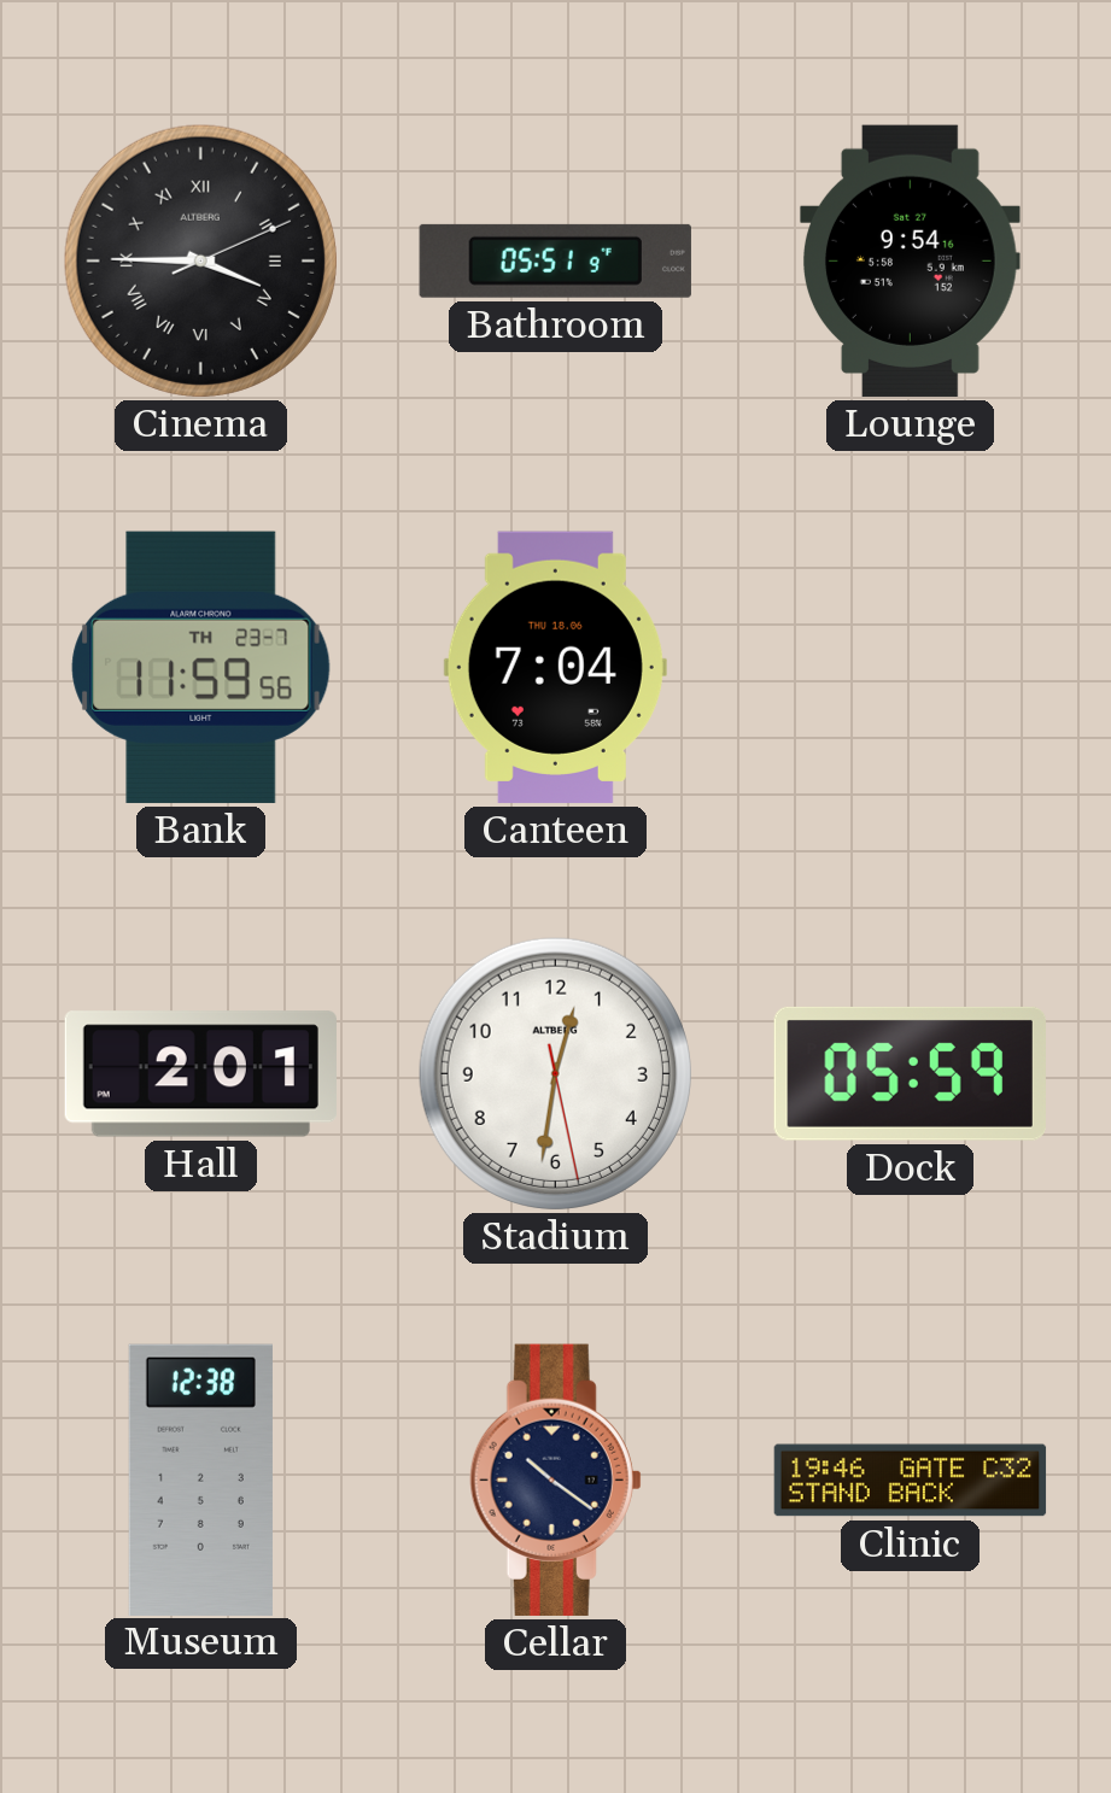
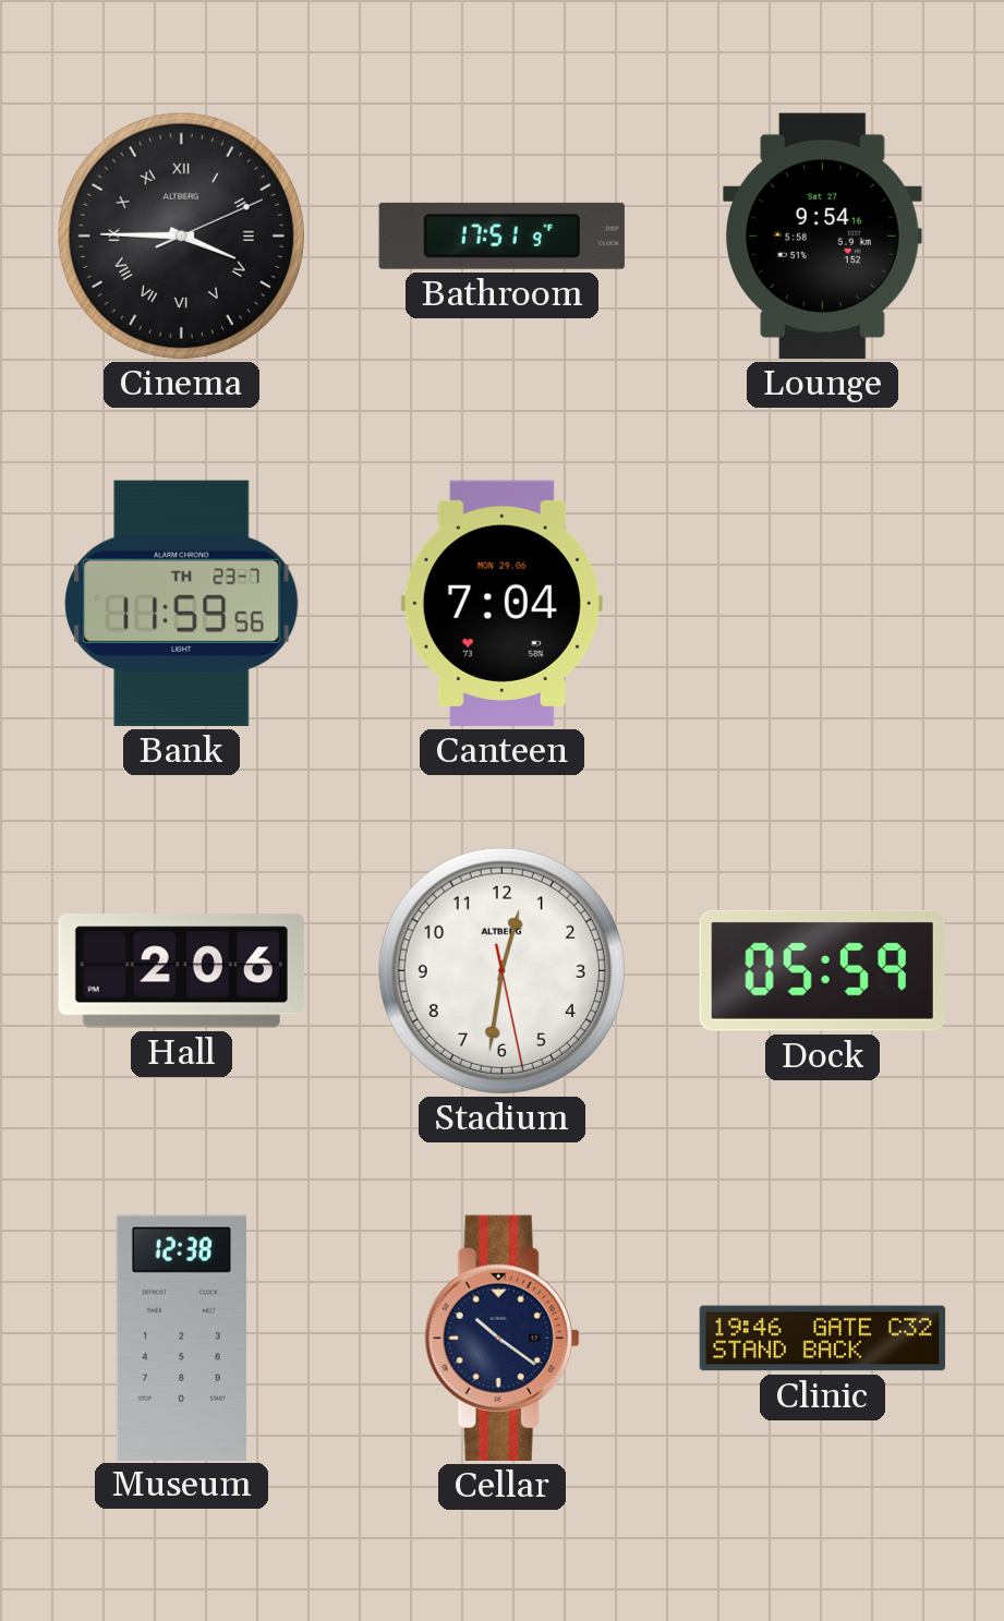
Bathroom: 05:51 -> 17:51
Canteen date: THU 18.06 -> MON 29.06
Hall: 2:01 -> 2:06
